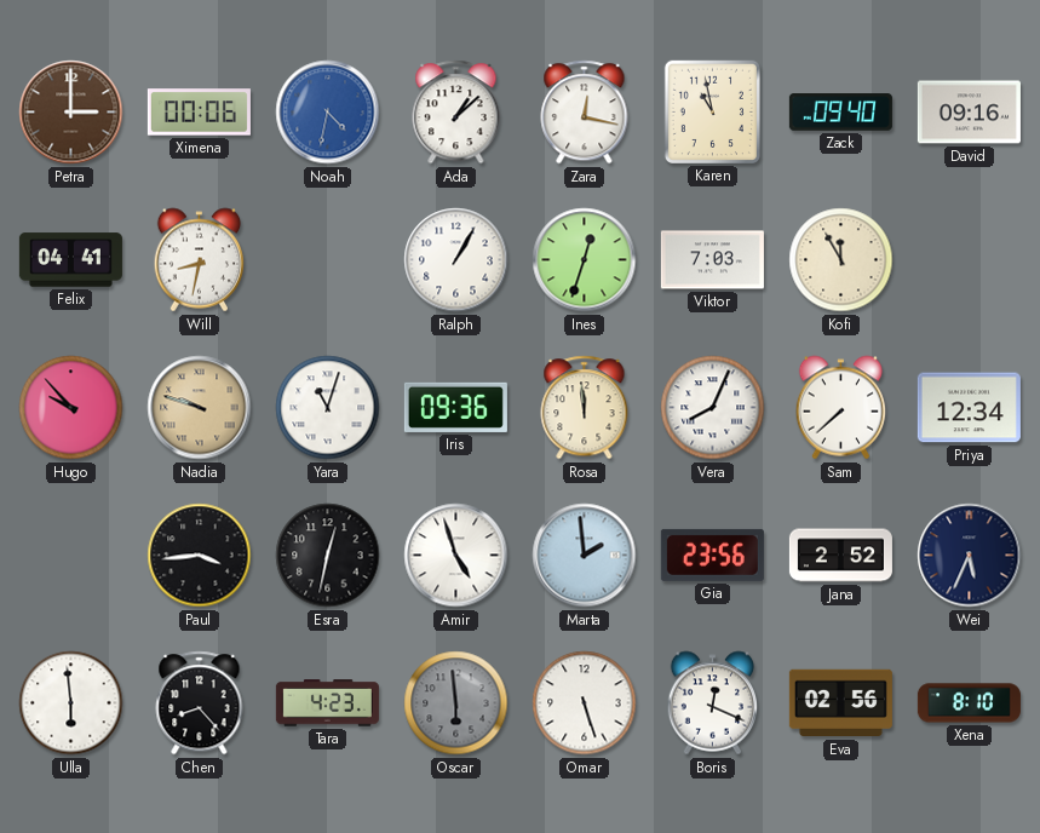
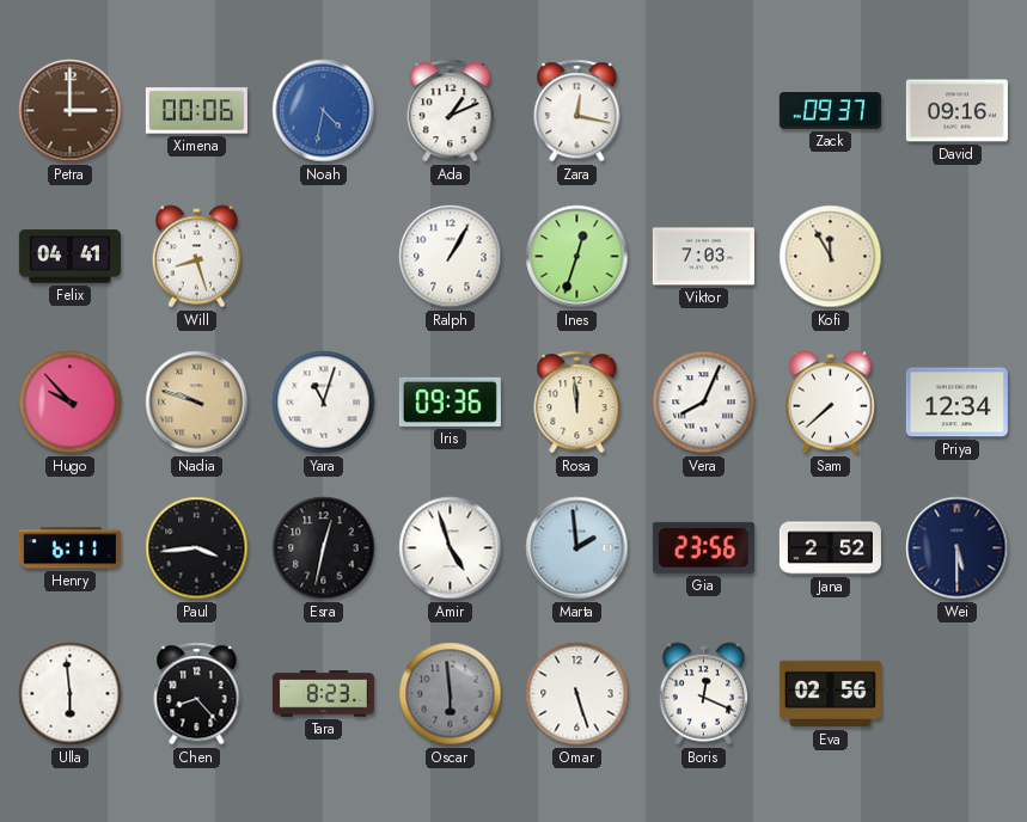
Ada: 1:08 -> 1:11
Karen: 10:58 -> none
Zack: 09:40 -> 09:37
Will: 8:32 -> 8:27
Henry: none -> 6:11
Wei: 5:34 -> 5:30
Tara: 4:23 -> 8:23
Xena: 8:10 -> none
